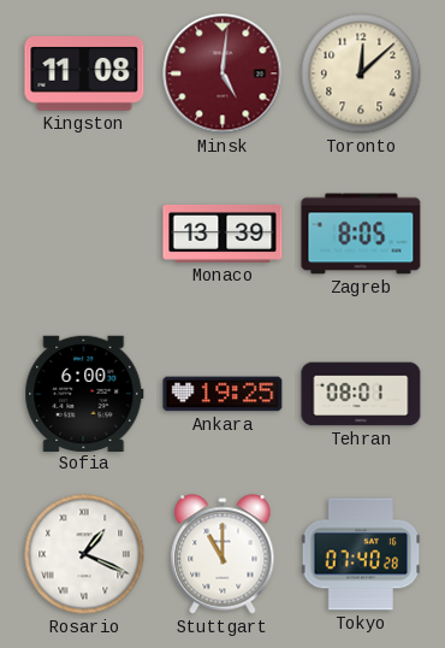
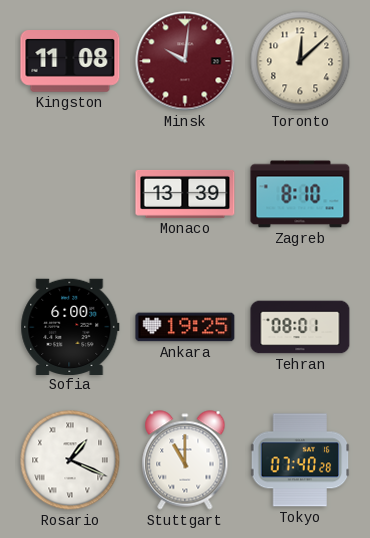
Minsk: 5:01 -> 10:01
Zagreb: 8:05 -> 8:10
